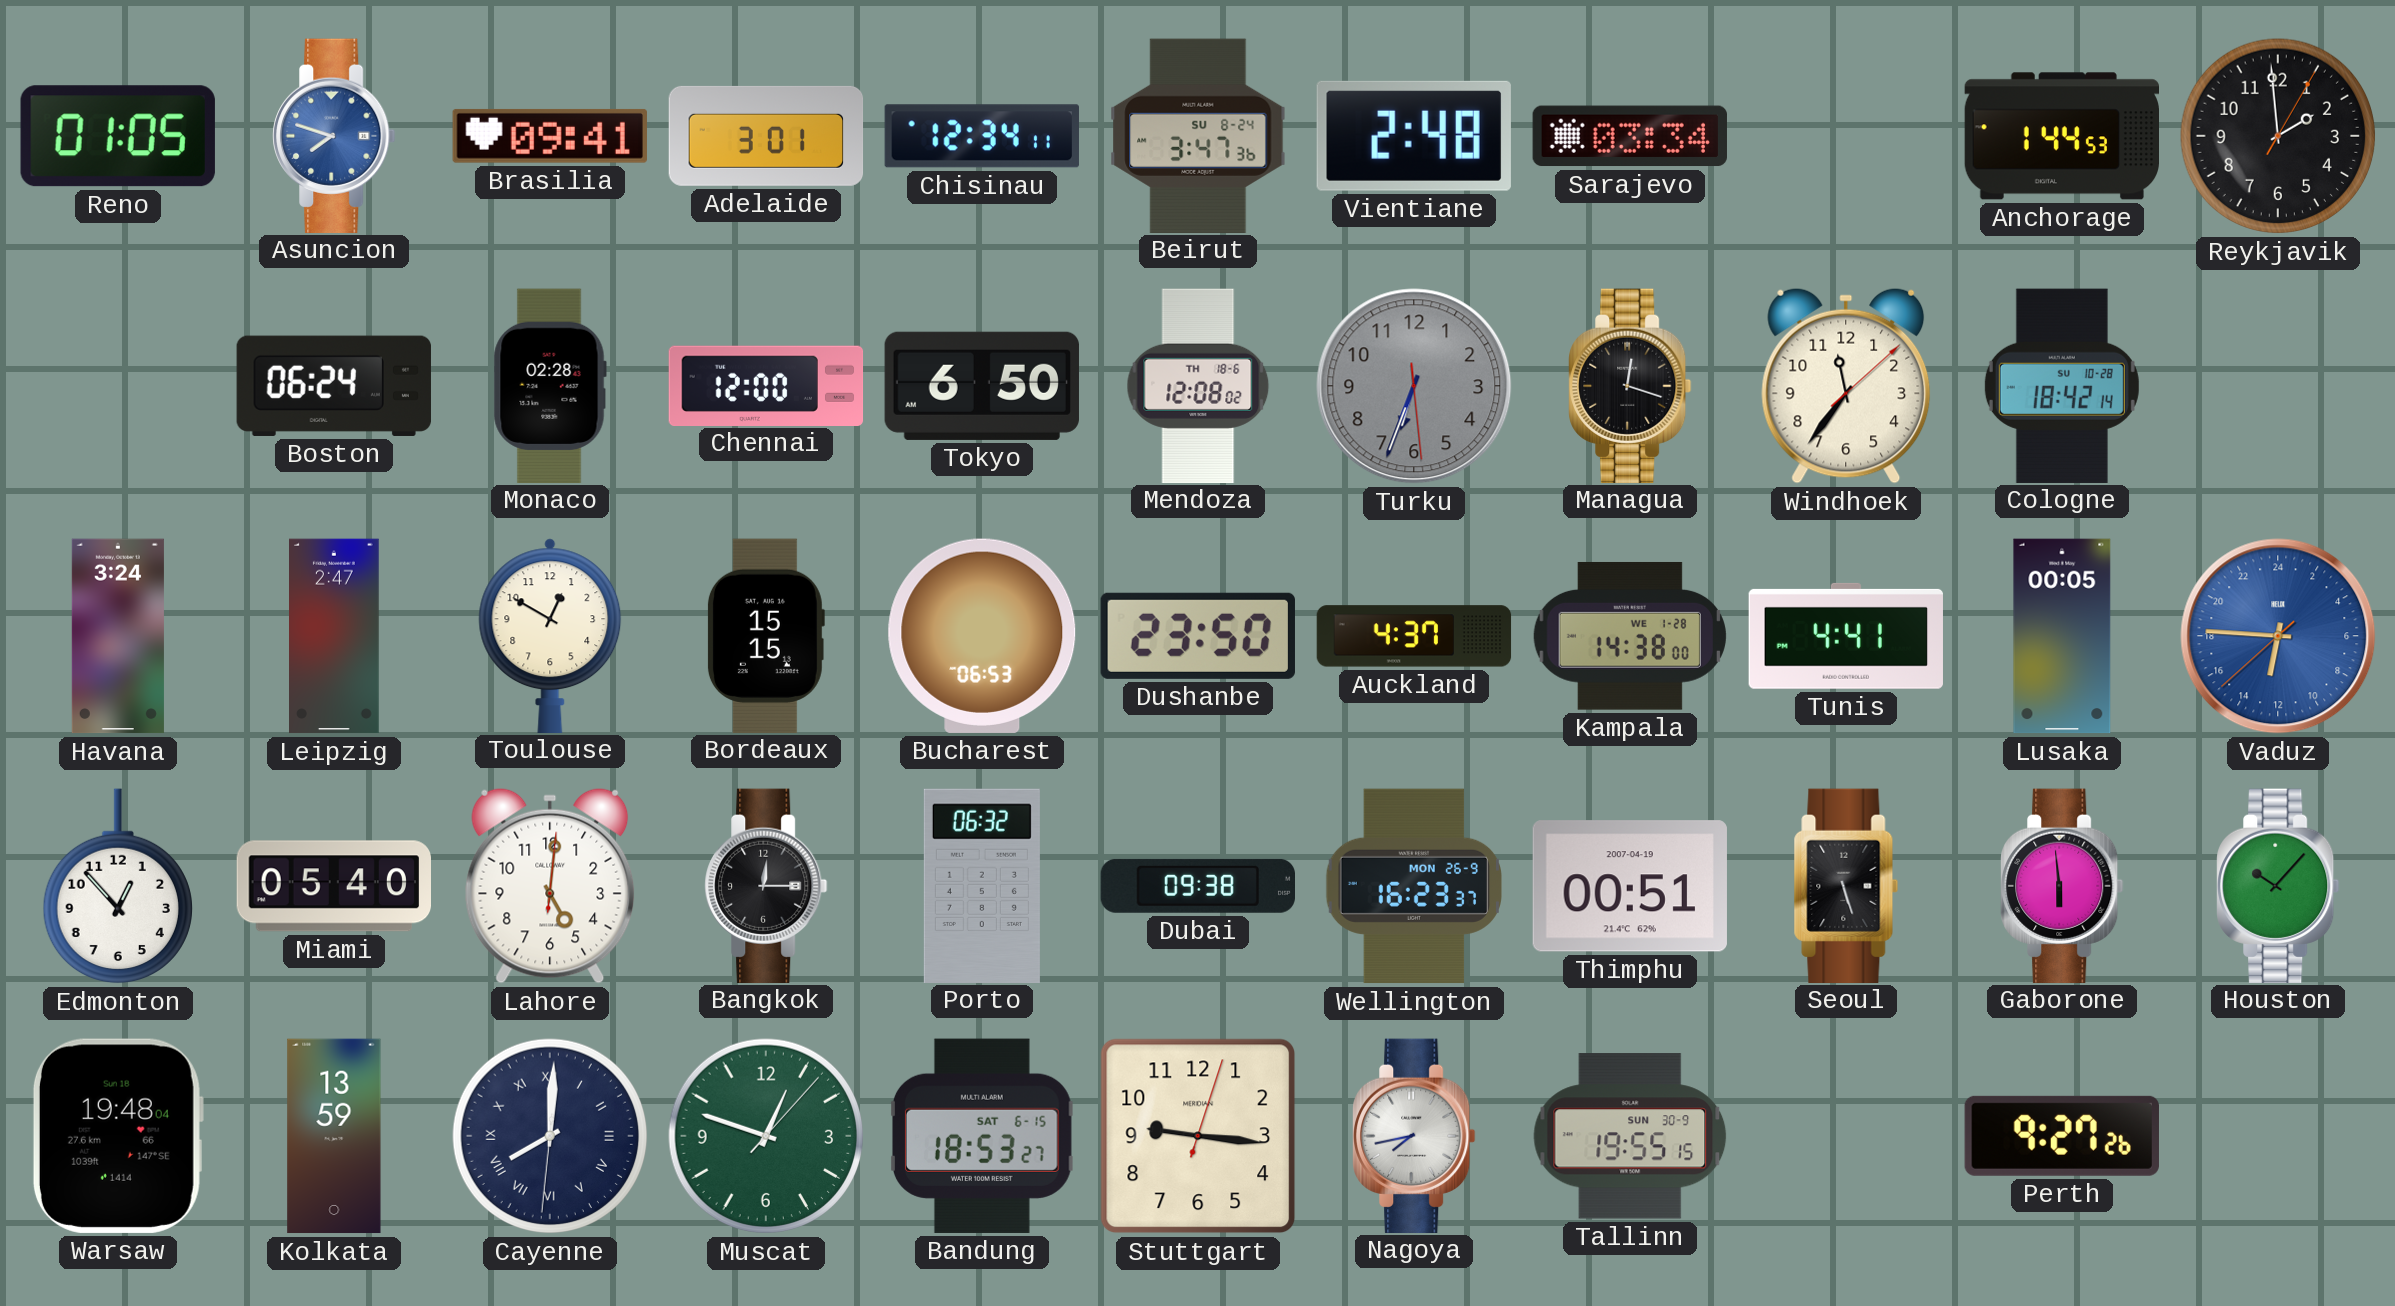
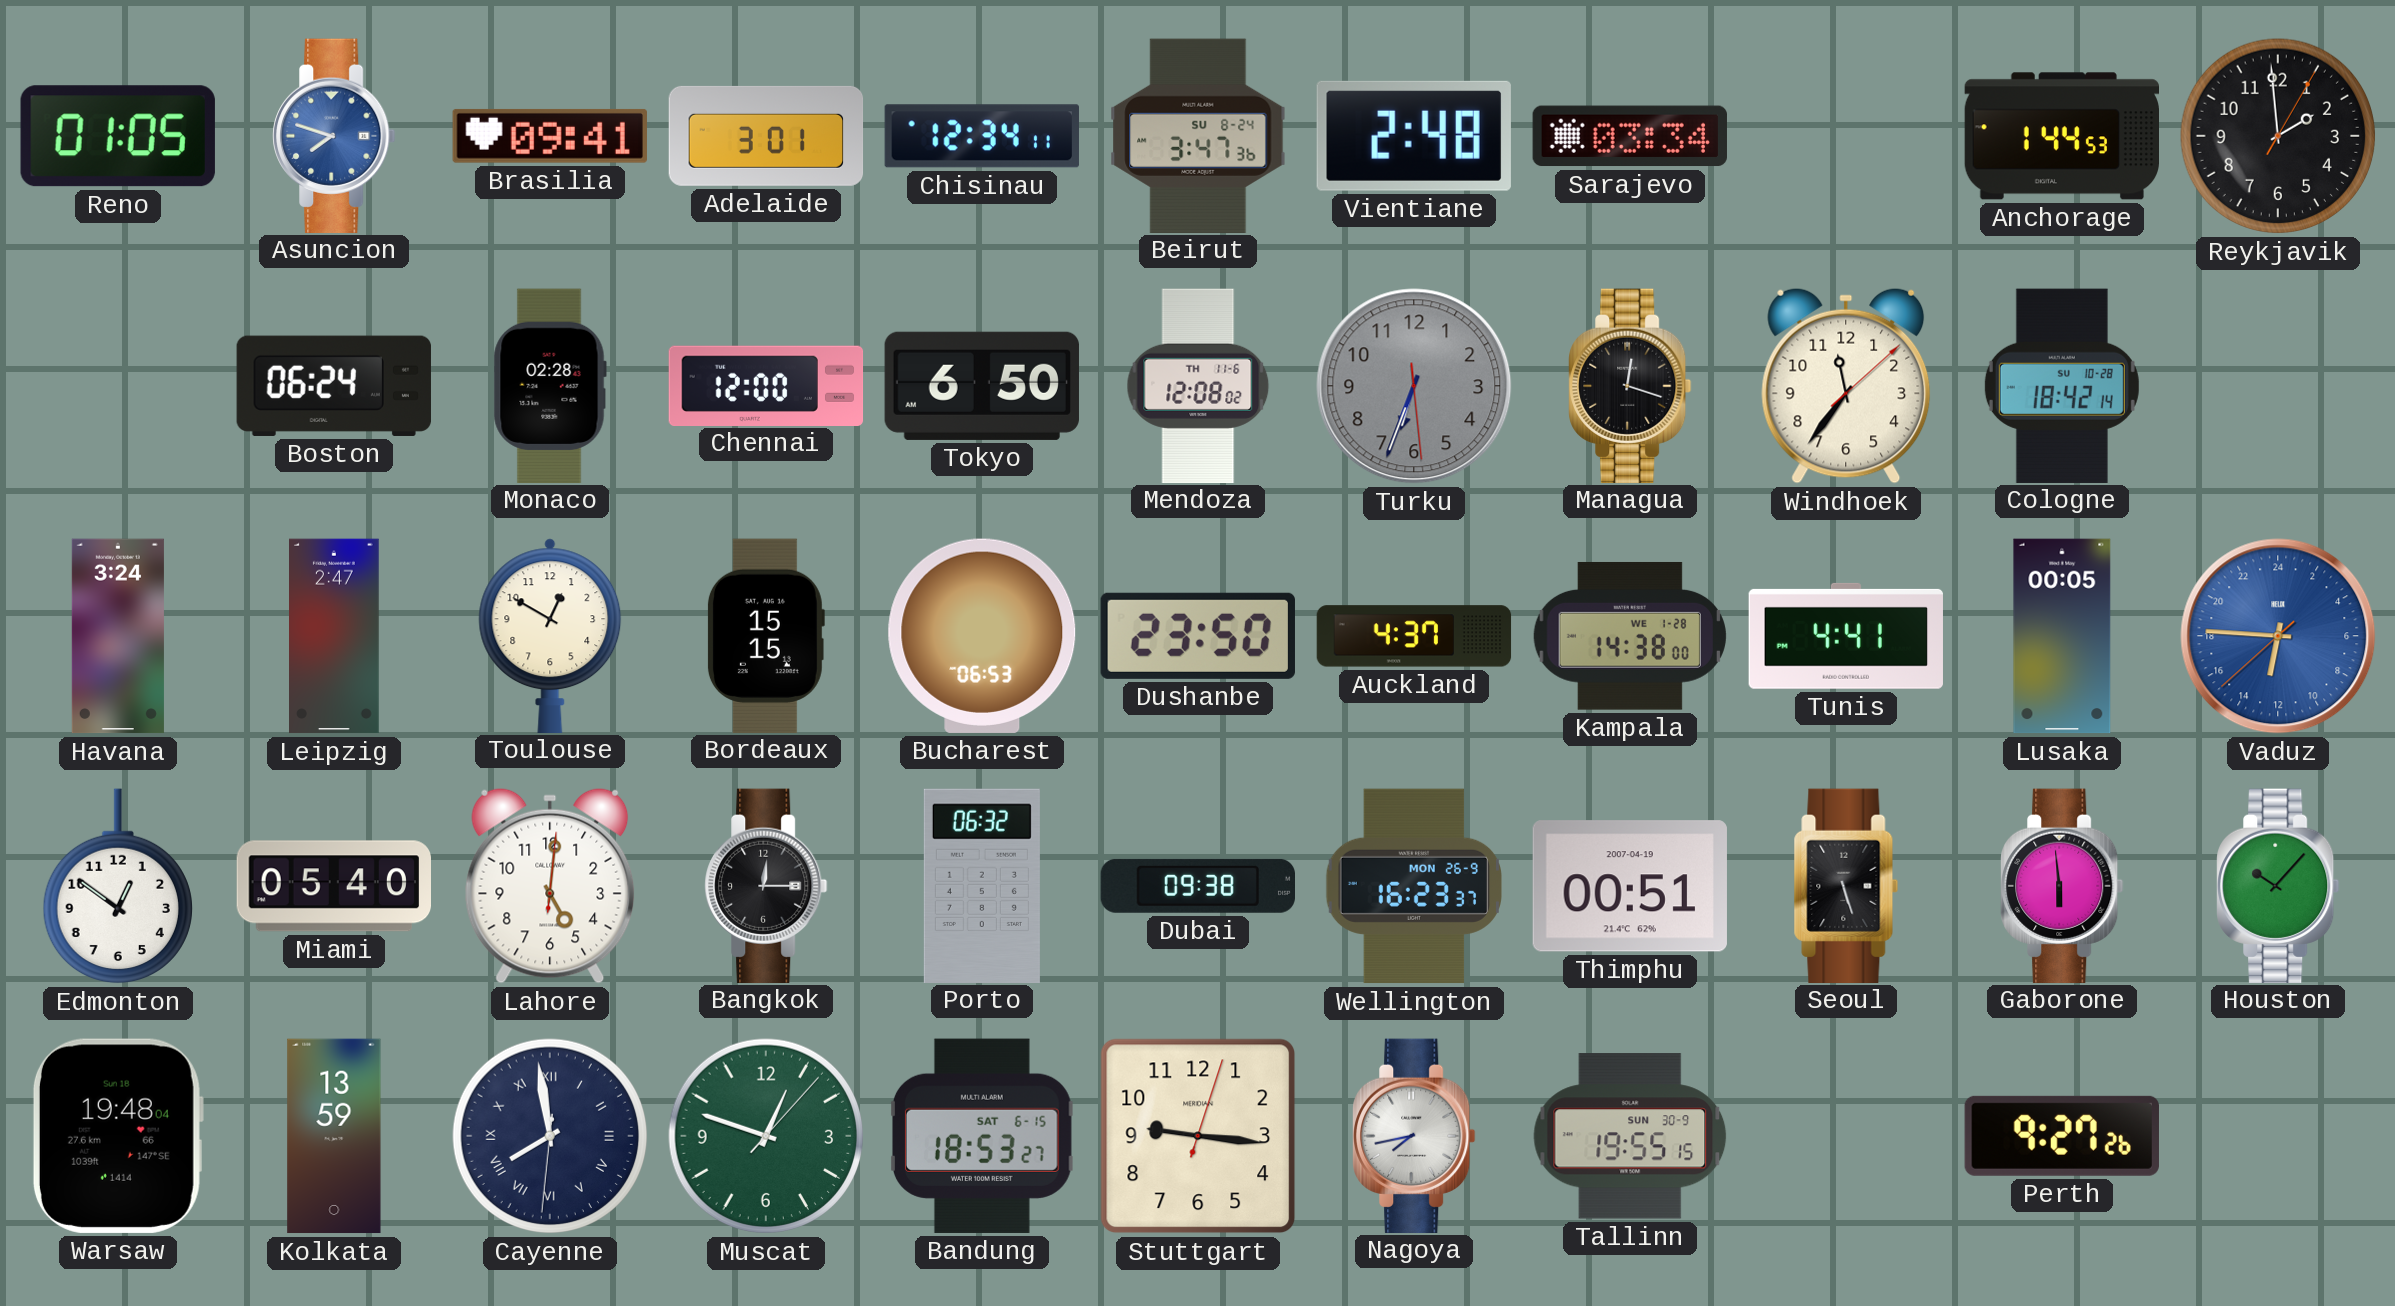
Mendoza date: TH 18-6 -> TH 11-6
Edmonton: 12:53 -> 12:51
Cayenne: 8:00 -> 7:58
